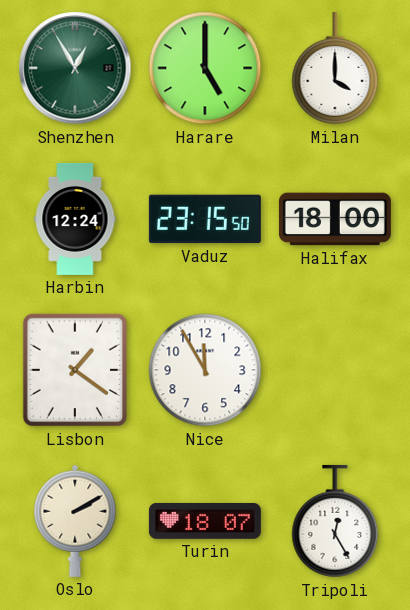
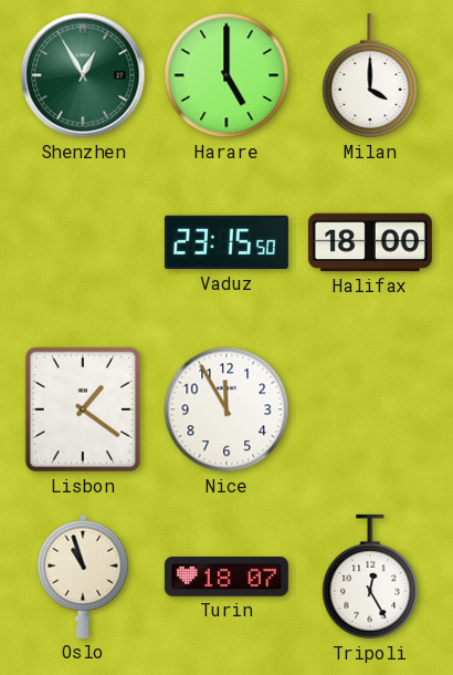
Harbin: 12:24 -> none
Oslo: 2:10 -> 10:57
